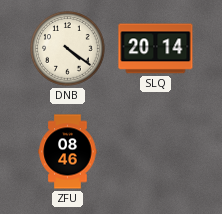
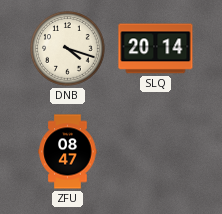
DNB: 4:21 -> 4:18
ZFU: 08:46 -> 08:47
